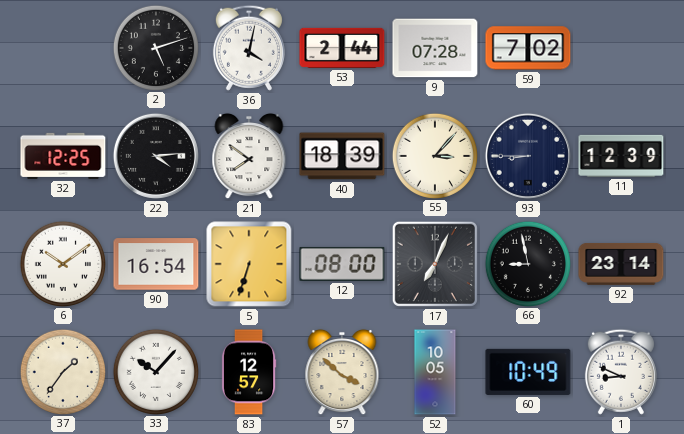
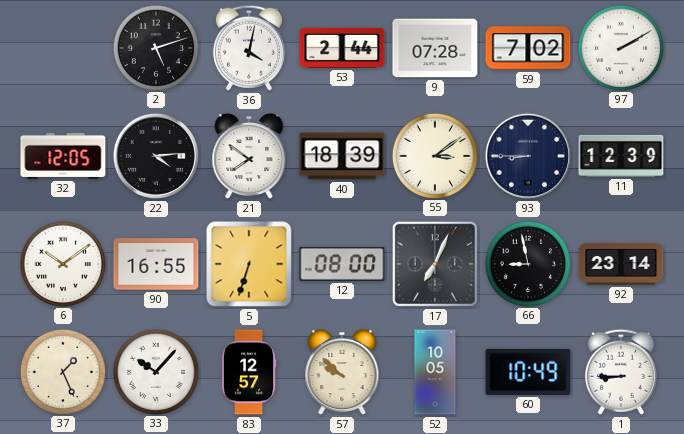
97: none -> 2:10
32: 12:25 -> 12:05
55: 3:07 -> 3:09
90: 16:54 -> 16:55
37: 1:36 -> 1:26
57: 3:52 -> 9:52
1: 8:49 -> 8:45
